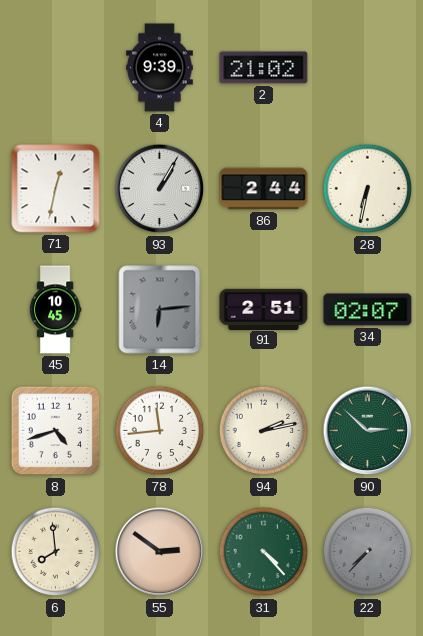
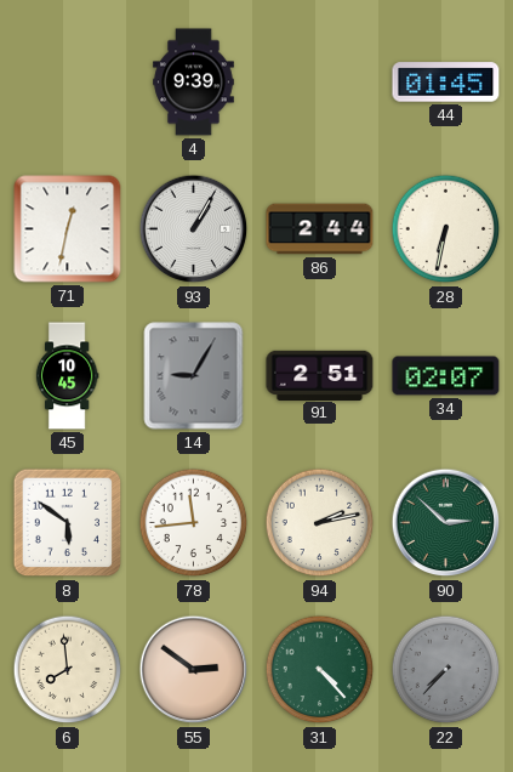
2: 21:02 -> none
44: none -> 01:45
14: 6:14 -> 9:05
8: 4:42 -> 5:51
